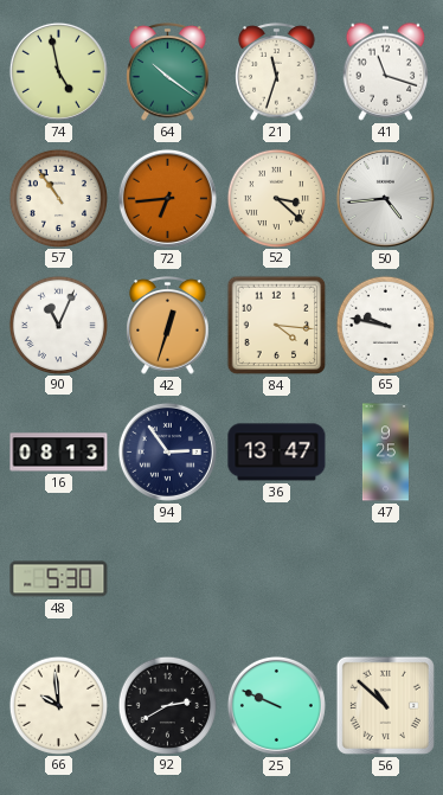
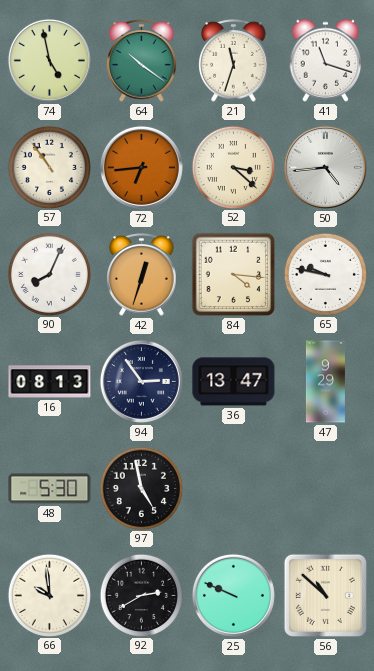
90: 11:04 -> 8:04
47: 9:25 -> 9:29
97: none -> 4:58
